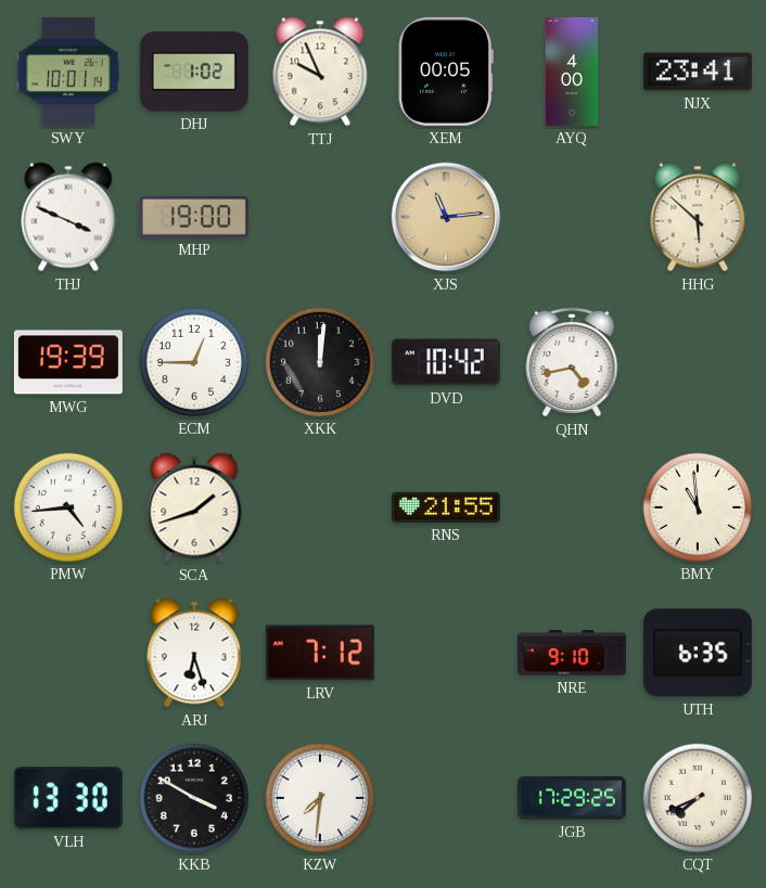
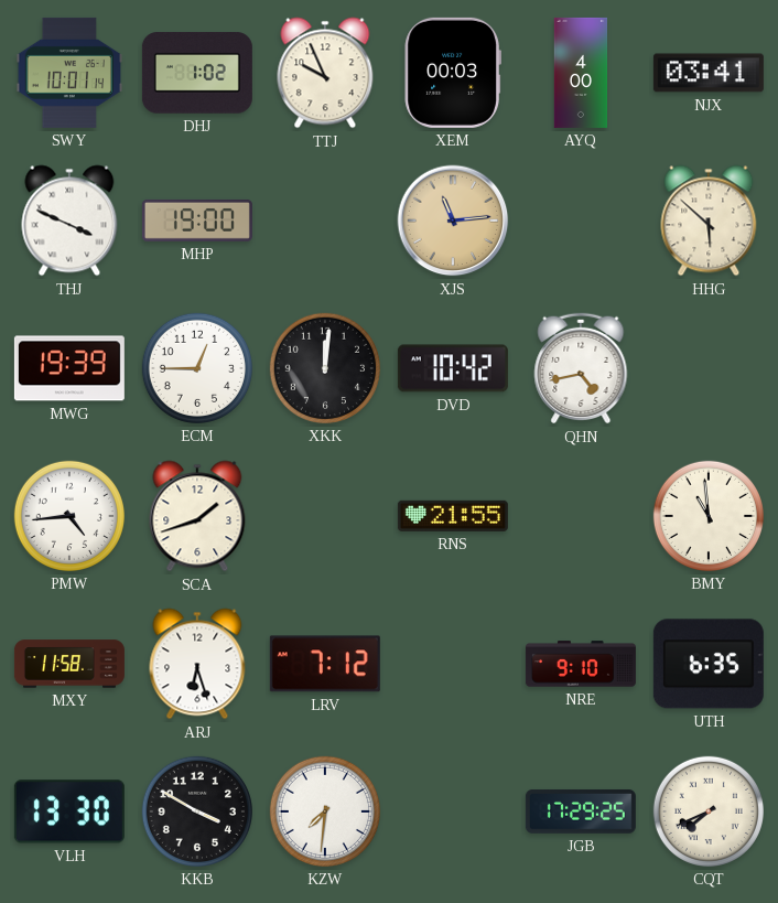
XEM: 00:05 -> 00:03
NJX: 23:41 -> 03:41
MXY: none -> 11:58
